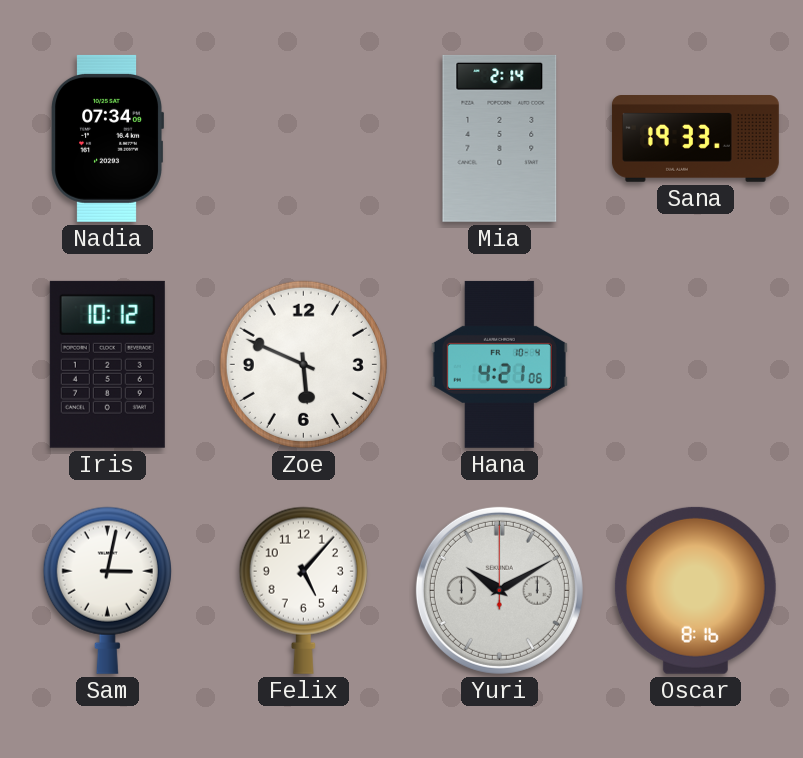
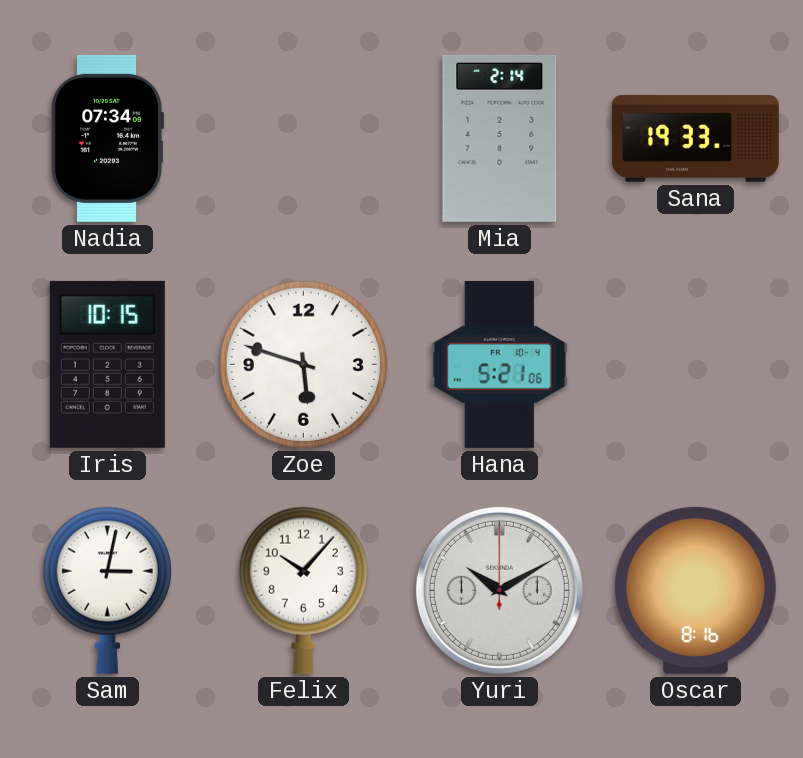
Iris: 10:12 -> 10:15
Zoe: 5:49 -> 5:48
Hana: 4:21 -> 5:21
Felix: 5:07 -> 10:07
